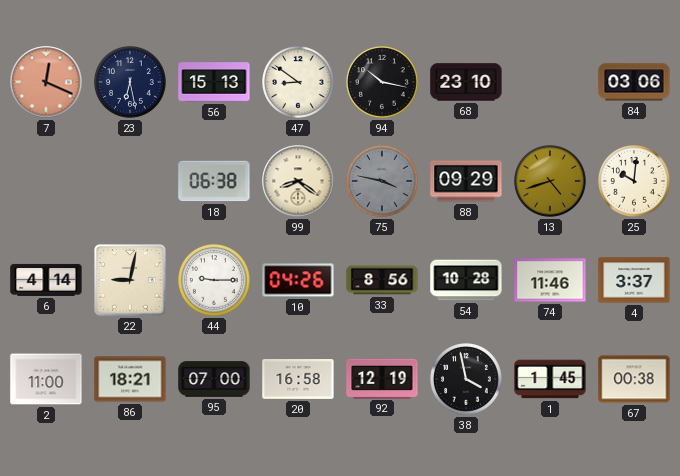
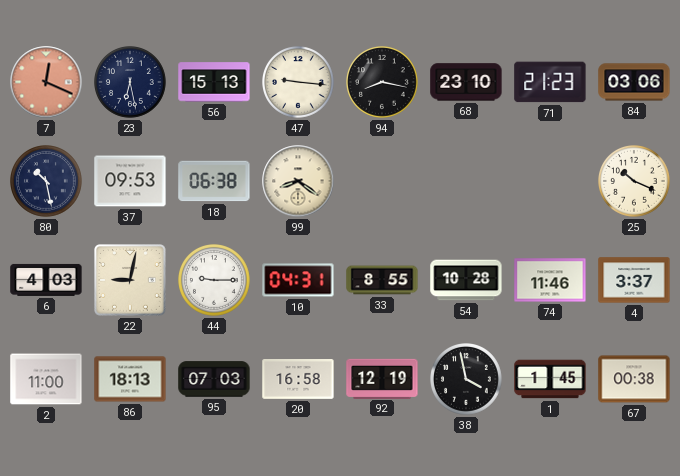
47: 8:51 -> 9:16
94: 10:17 -> 8:17
71: none -> 21:23
80: none -> 10:28
37: none -> 09:53
75: 3:47 -> none
88: 09:29 -> none
13: 4:42 -> none
25: 10:01 -> 10:19
6: 4:14 -> 4:03
10: 04:26 -> 04:31
33: 8:56 -> 8:55
86: 18:21 -> 18:13
95: 07:00 -> 07:03
